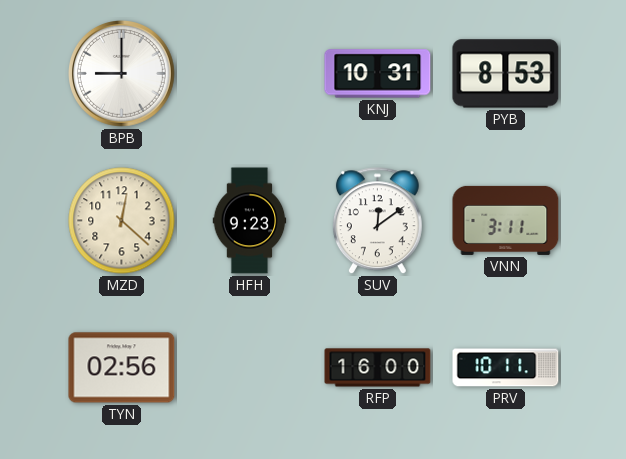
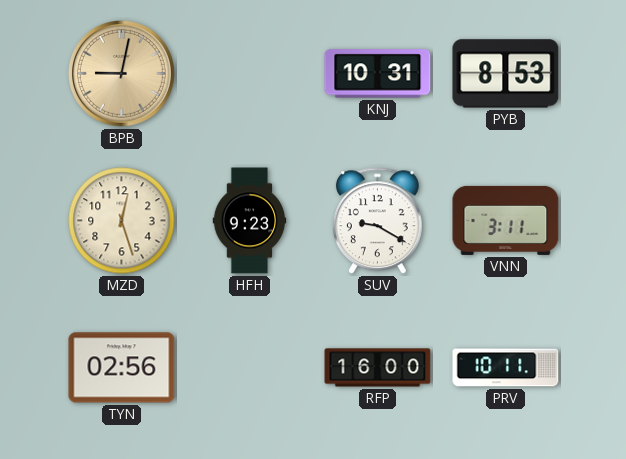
BPB: 9:00 -> 9:02
BPB dial: white -> champagne
MZD: 12:22 -> 12:27
SUV: 12:09 -> 9:20
